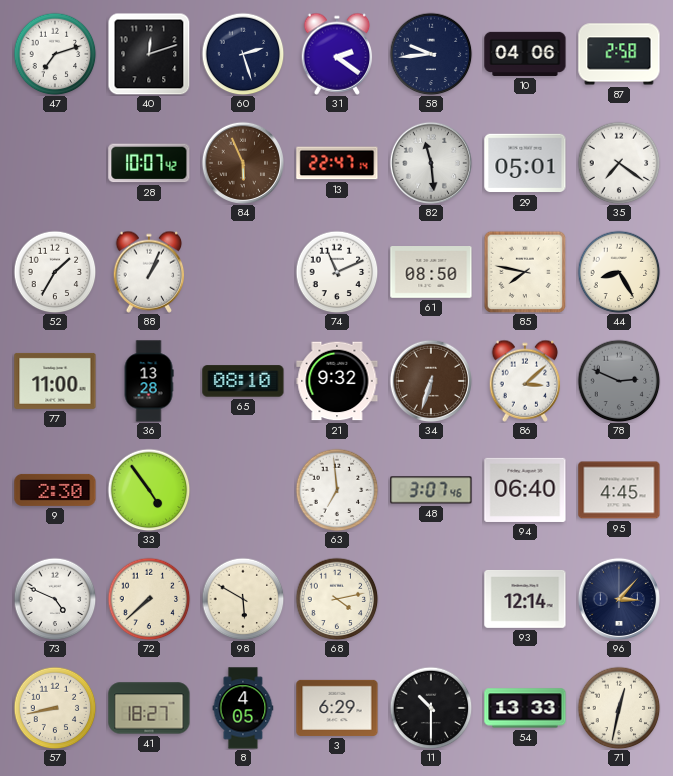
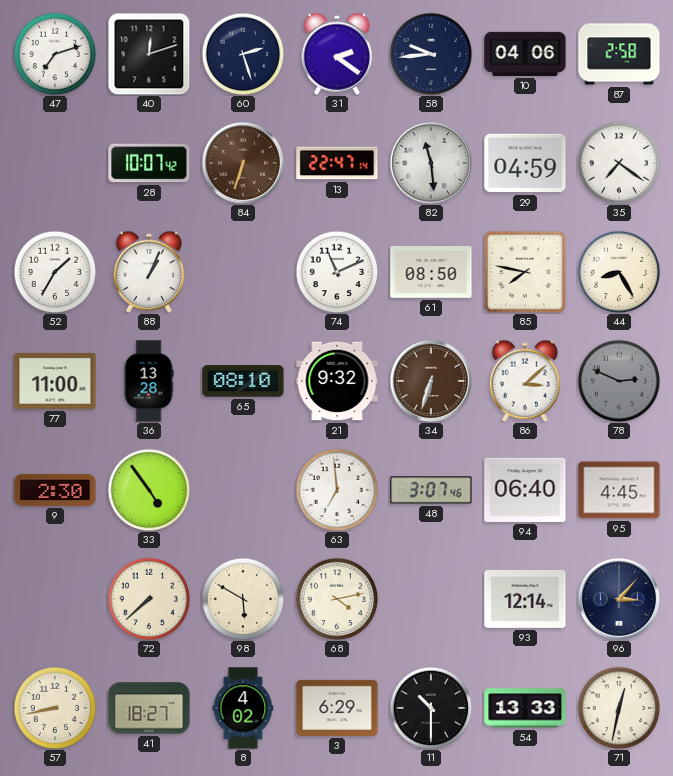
84: 5:56 -> 6:33
29: 05:01 -> 04:59
73: 4:49 -> none
8: 4:05 -> 4:02
